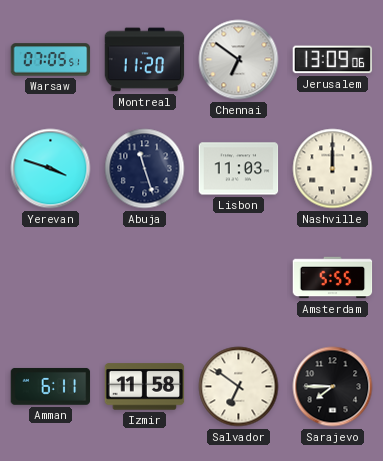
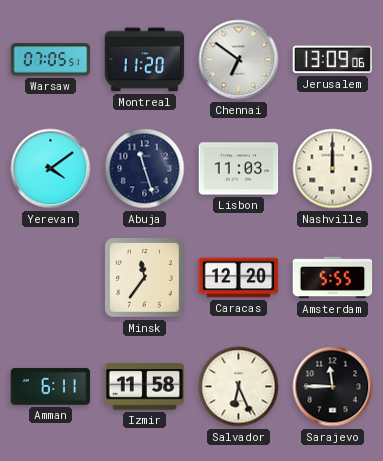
Yerevan: 3:48 -> 4:09
Minsk: none -> 11:36
Caracas: none -> 12:20
Salvador: 6:51 -> 6:26
Sarajevo: 7:45 -> 11:45
